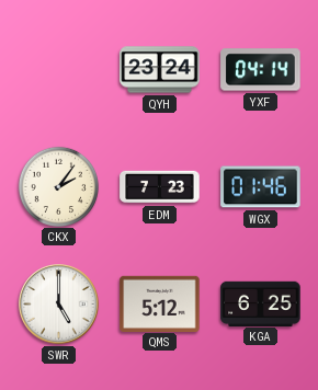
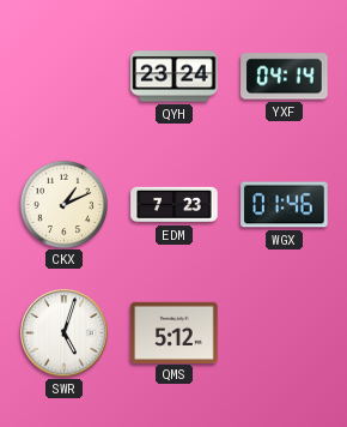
CKX: 2:06 -> 1:11
SWR: 5:00 -> 5:03
KGA: 6:25 -> none
